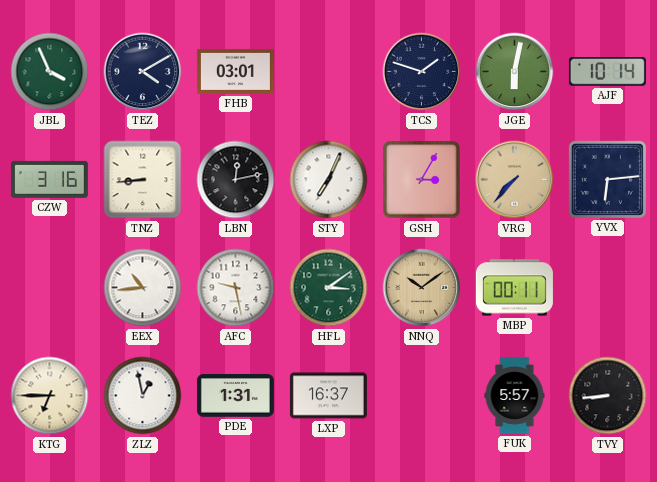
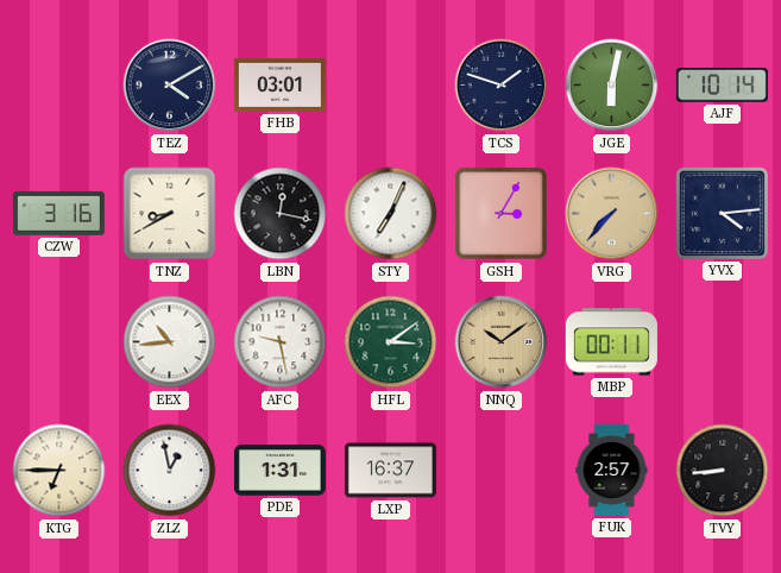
JBL: 3:56 -> none
TNZ: 8:44 -> 8:40
LBN: 12:13 -> 12:17
YVX: 6:14 -> 4:14
FUK: 5:57 -> 2:57
